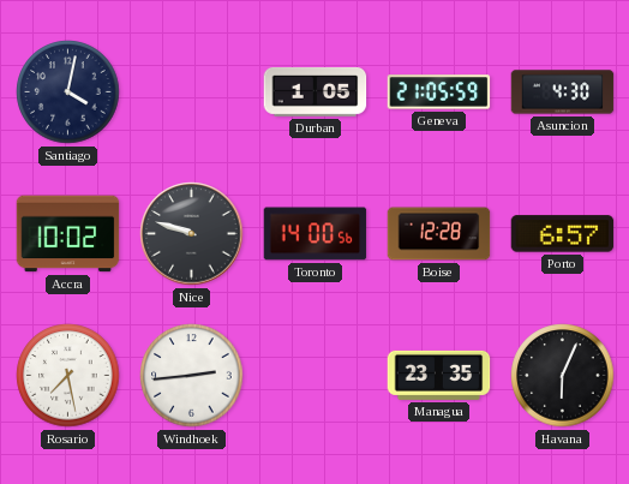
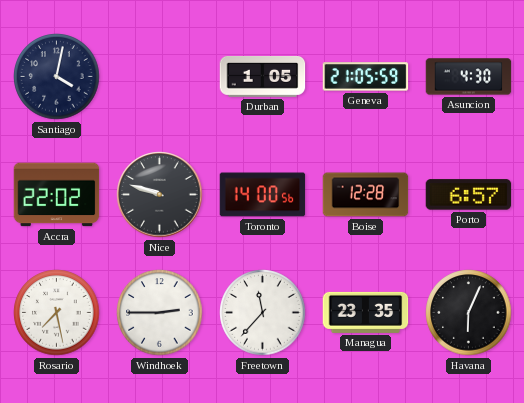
Accra: 10:02 -> 22:02
Windhoek: 2:44 -> 2:45
Freetown: none -> 11:37
